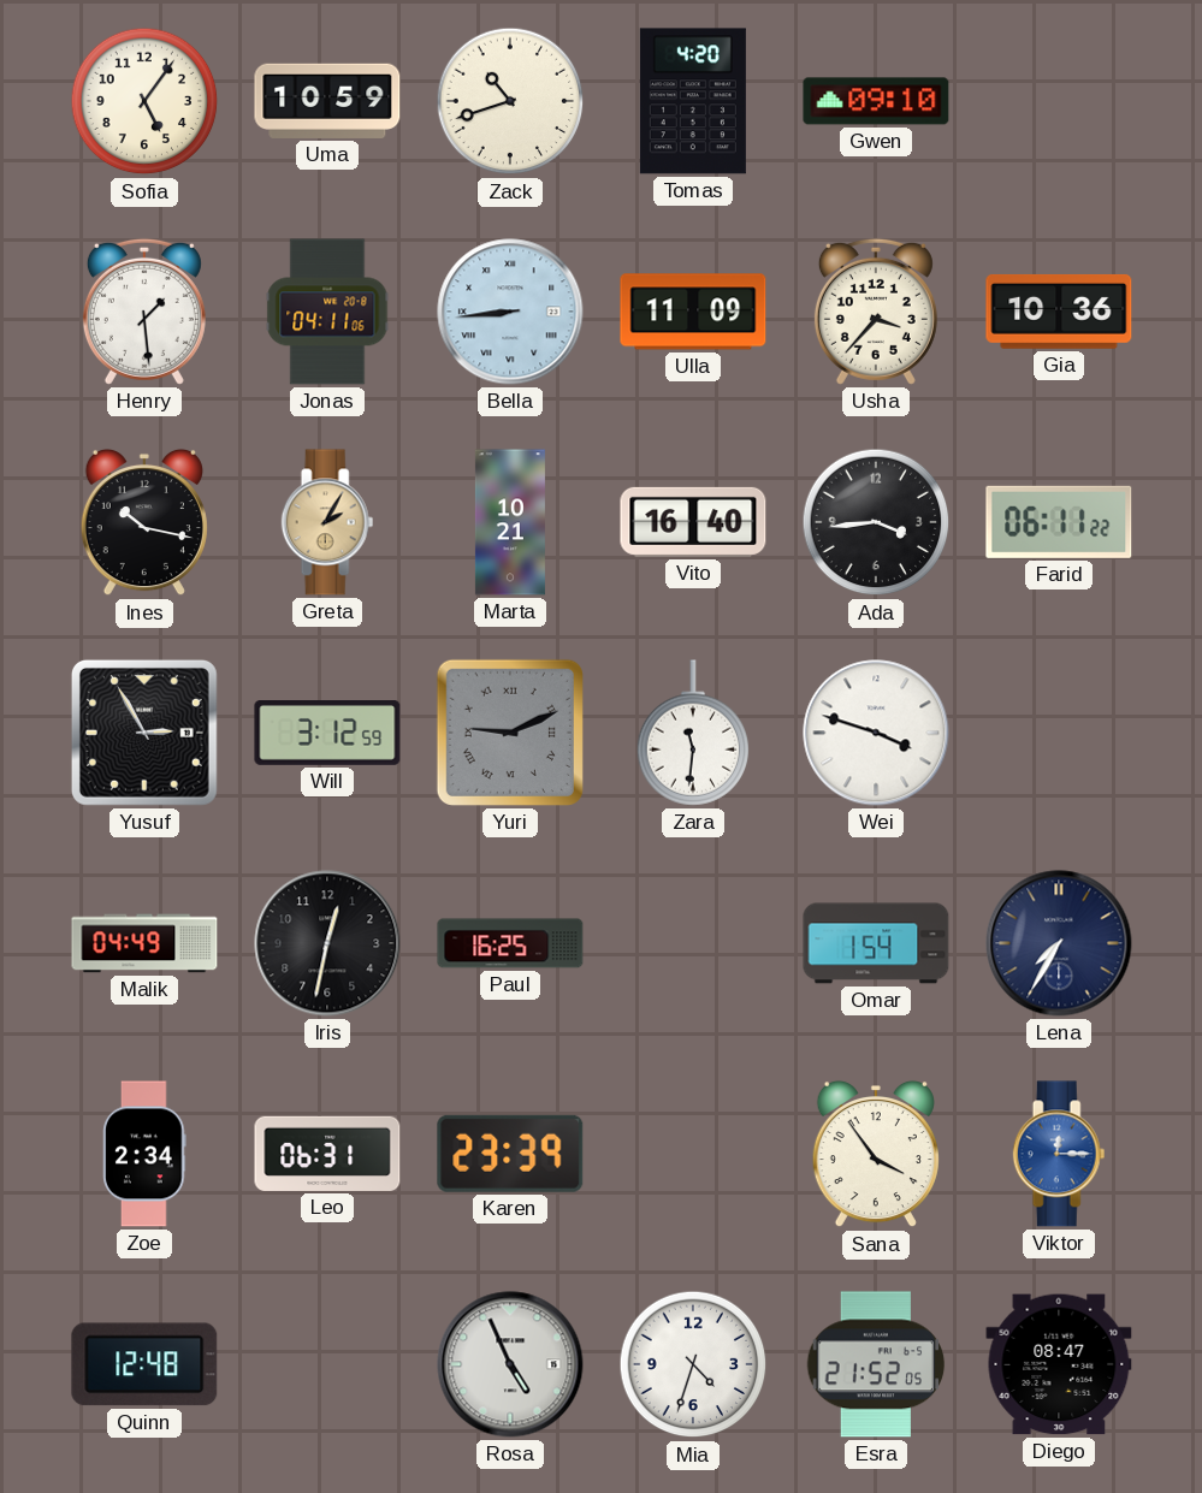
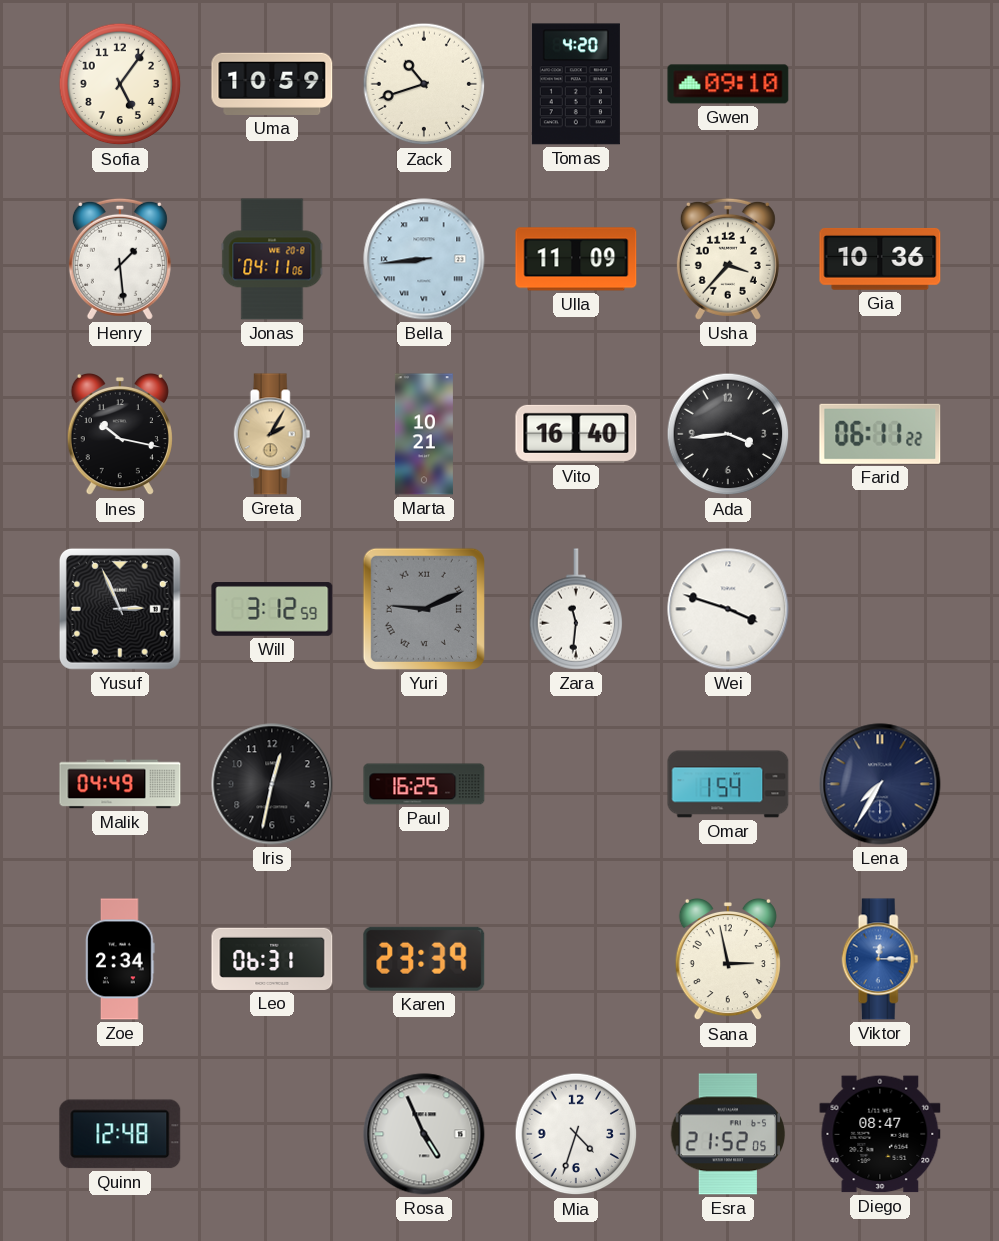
Yusuf: 2:55 -> 2:56
Sana: 3:54 -> 2:58
